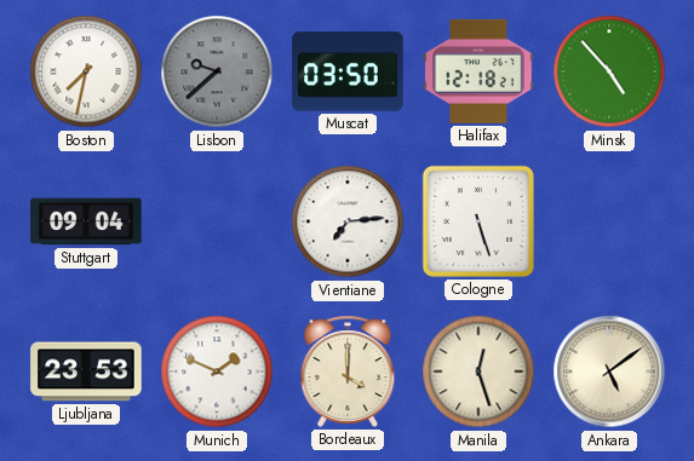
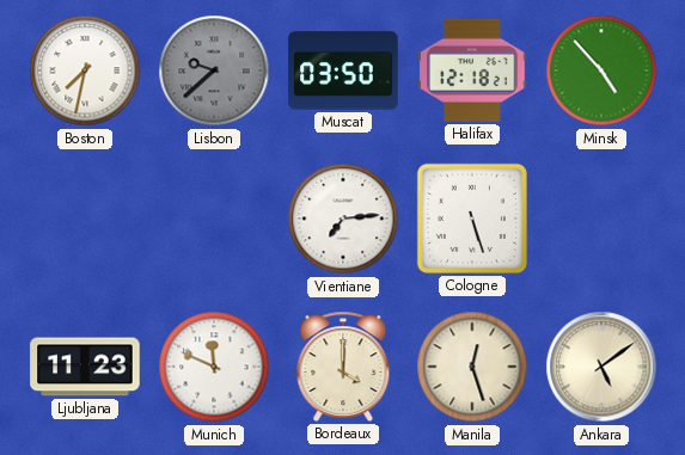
Stuttgart: 09:04 -> none
Ljubljana: 23:53 -> 11:23
Munich: 1:49 -> 11:49
